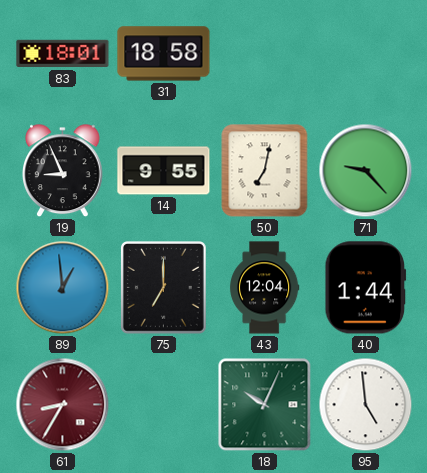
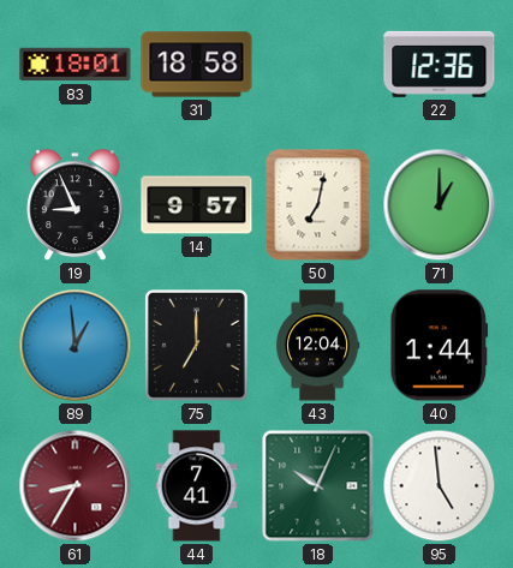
22: none -> 12:36
14: 9:55 -> 9:57
71: 9:23 -> 1:00
44: none -> 7:41
